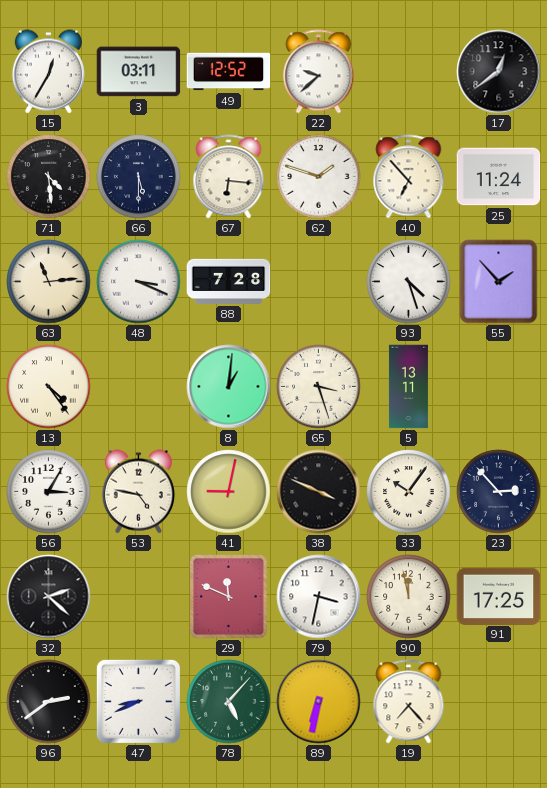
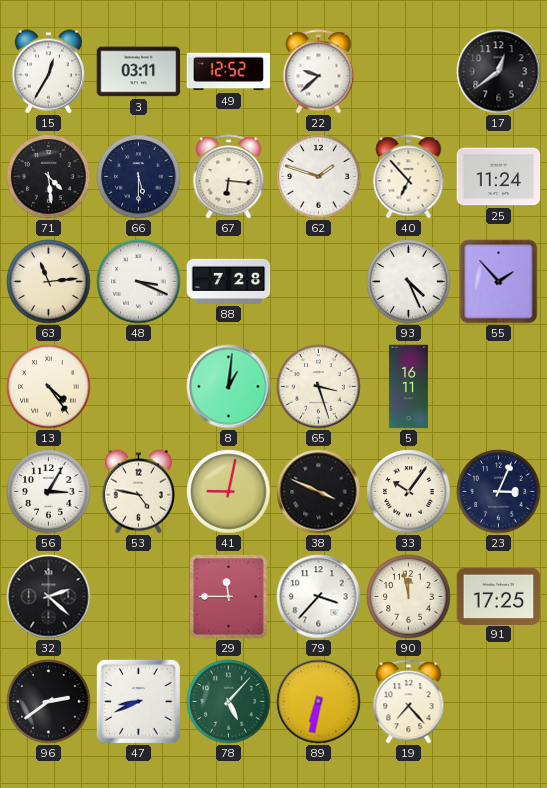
93: 4:27 -> 4:26
5: 13:11 -> 16:11
23: 2:53 -> 3:04
29: 11:49 -> 11:45
79: 3:32 -> 3:37
